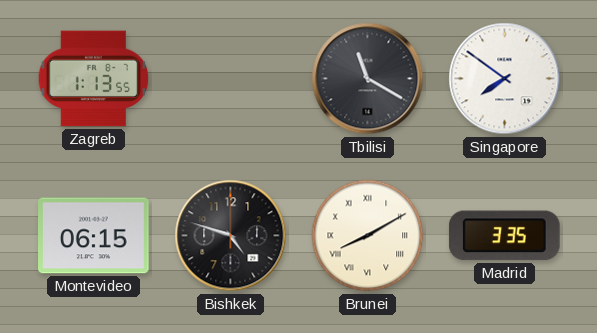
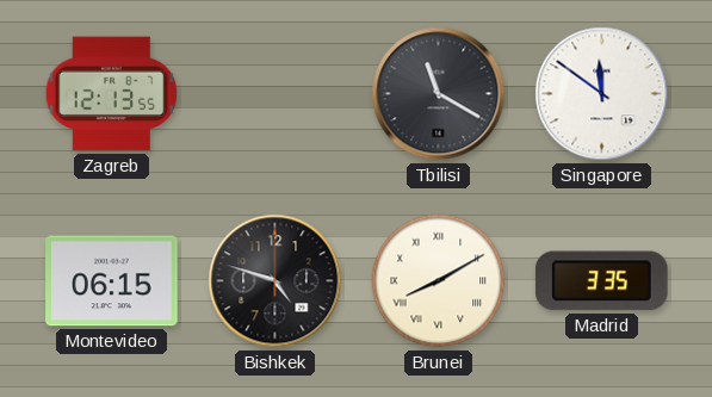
Zagreb: 1:13 -> 12:13
Singapore: 7:51 -> 11:51
